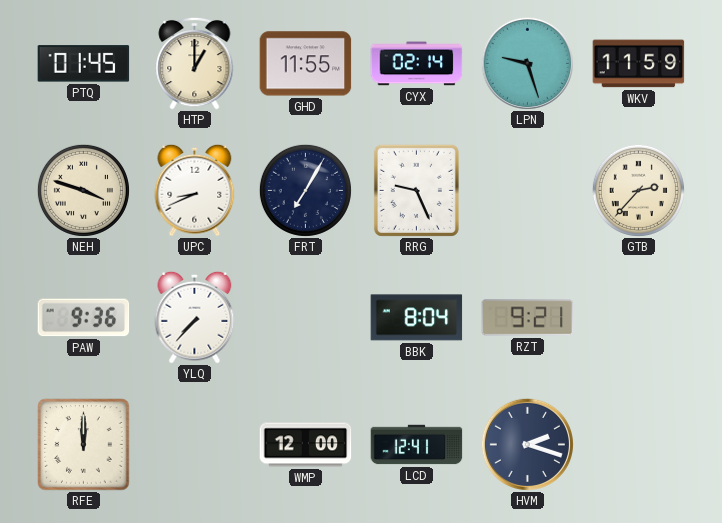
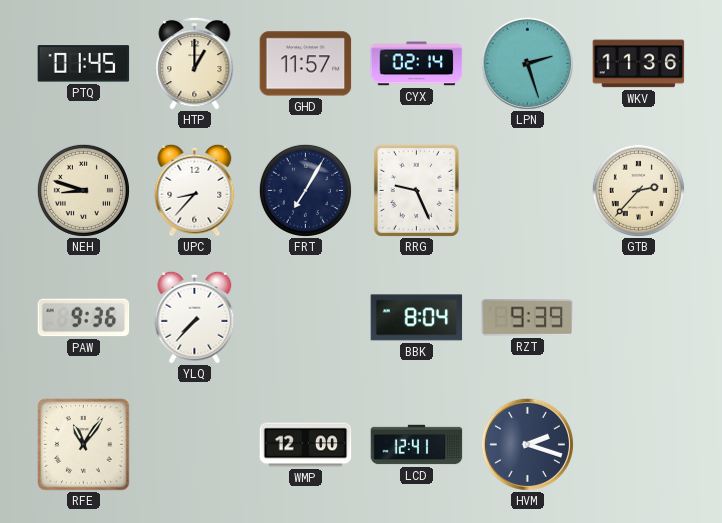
GHD: 11:55 -> 11:57
LPN: 9:27 -> 2:27
WKV: 11:59 -> 11:36
NEH: 3:48 -> 8:48
UPC: 8:41 -> 8:37
RZT: 9:21 -> 9:39
RFE: 12:00 -> 11:06
